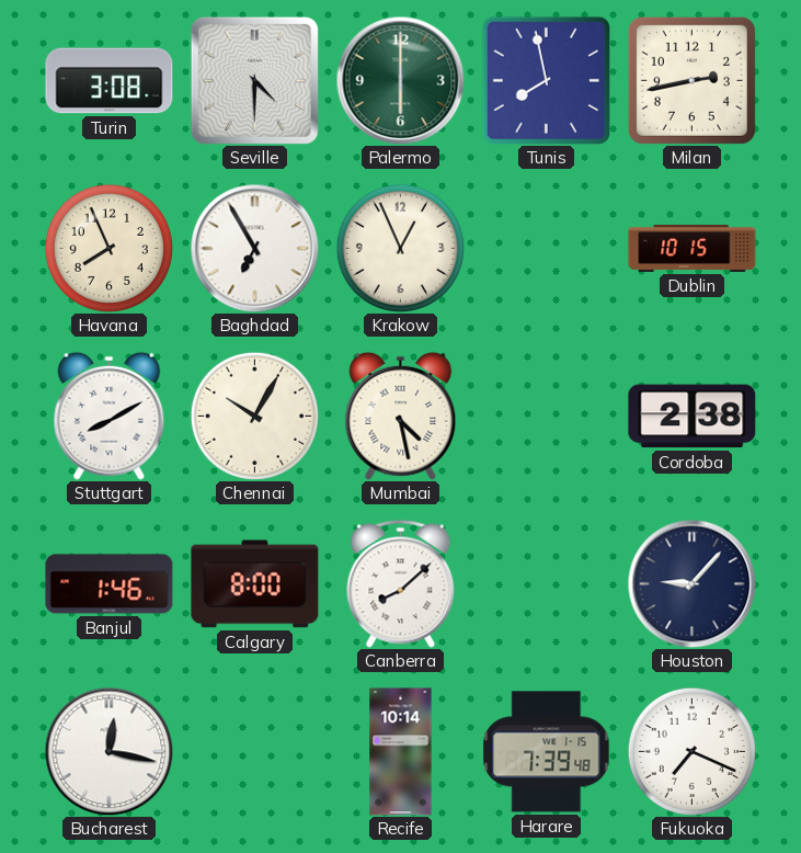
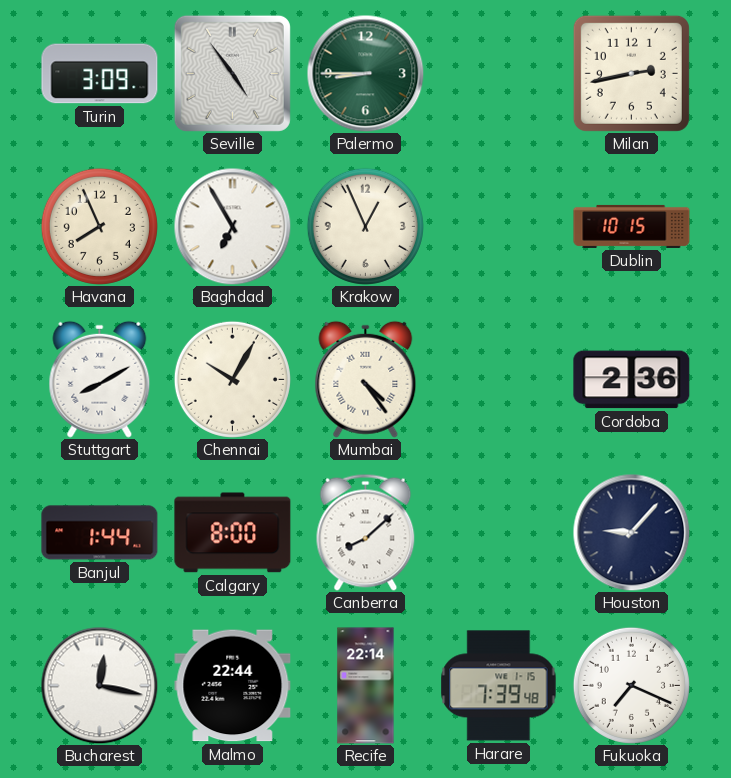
Turin: 3:08 -> 3:09
Seville: 4:30 -> 4:54
Palermo: 6:00 -> 8:45
Tunis: 7:58 -> none
Mumbai: 4:28 -> 4:24
Cordoba: 2:38 -> 2:36
Banjul: 1:46 -> 1:44
Malmo: none -> 22:44
Recife: 10:14 -> 22:14
